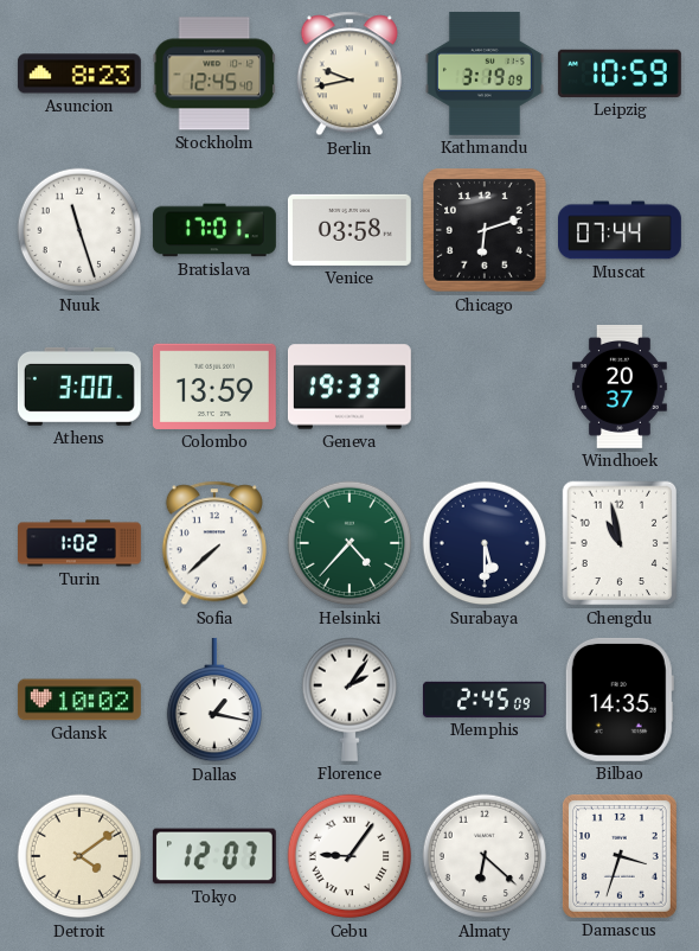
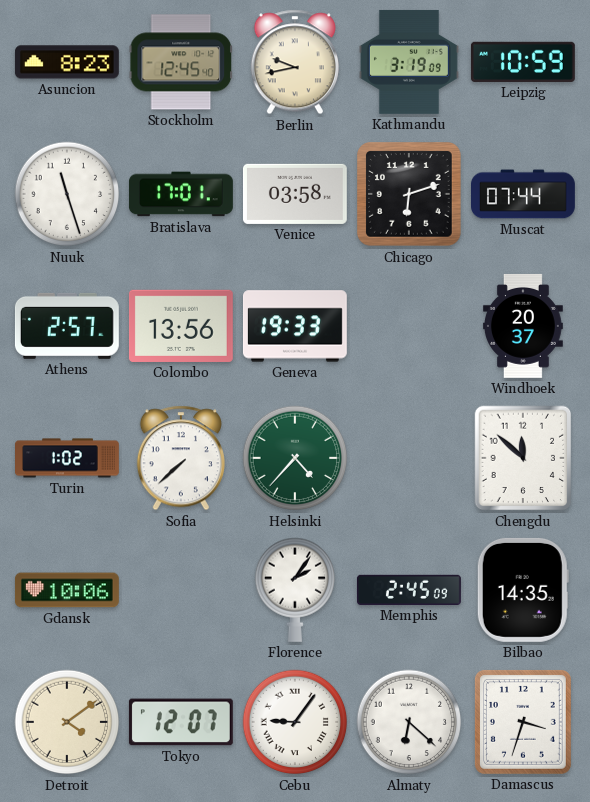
Athens: 3:00 -> 2:57
Colombo: 13:59 -> 13:56
Surabaya: 5:30 -> none
Chengdu: 10:58 -> 11:52
Gdansk: 10:02 -> 10:06
Dallas: 1:17 -> none
